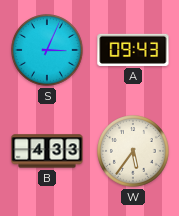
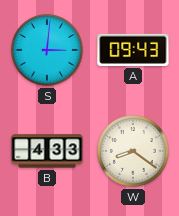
S: 3:04 -> 3:01
W: 5:36 -> 8:21
